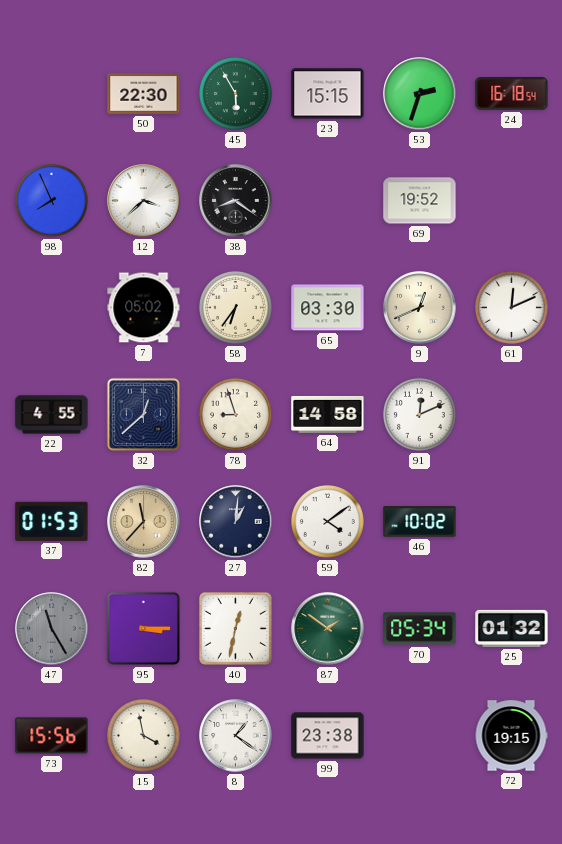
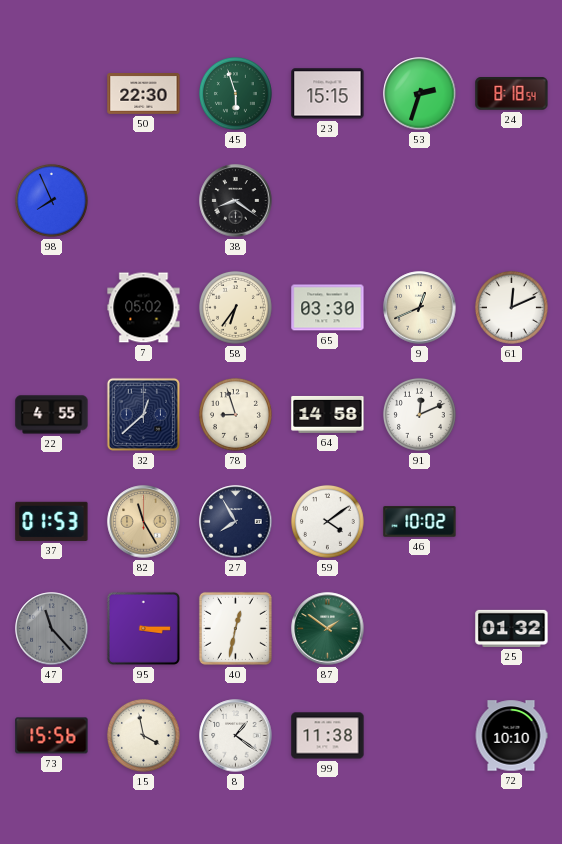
45: 5:55 -> 5:57
24: 16:18 -> 8:18
12: 3:38 -> none
69: 19:52 -> none
82: 11:37 -> 11:25
27: 1:01 -> 7:55
47: 11:25 -> 11:23
70: 05:34 -> none
99: 23:38 -> 11:38
72: 19:15 -> 10:10
